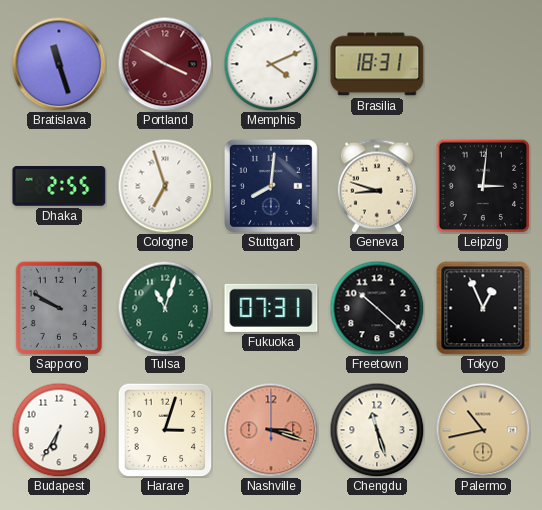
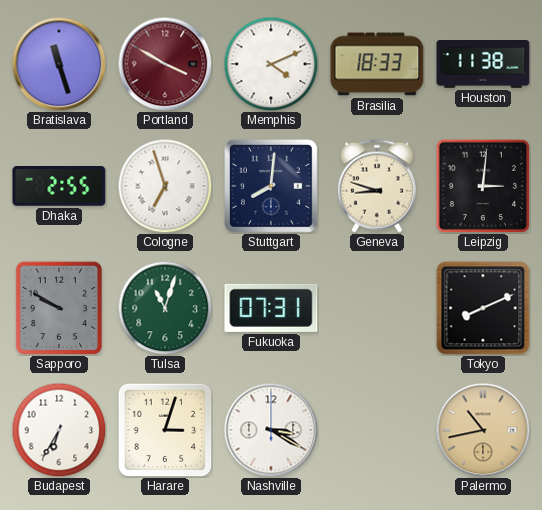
Brasilia: 18:31 -> 18:33
Houston: none -> 11:38
Freetown: 10:22 -> none
Tokyo: 12:56 -> 8:11
Nashville: 3:18 -> 3:20
Nashville dial: salmon -> white
Chengdu: 11:27 -> none
